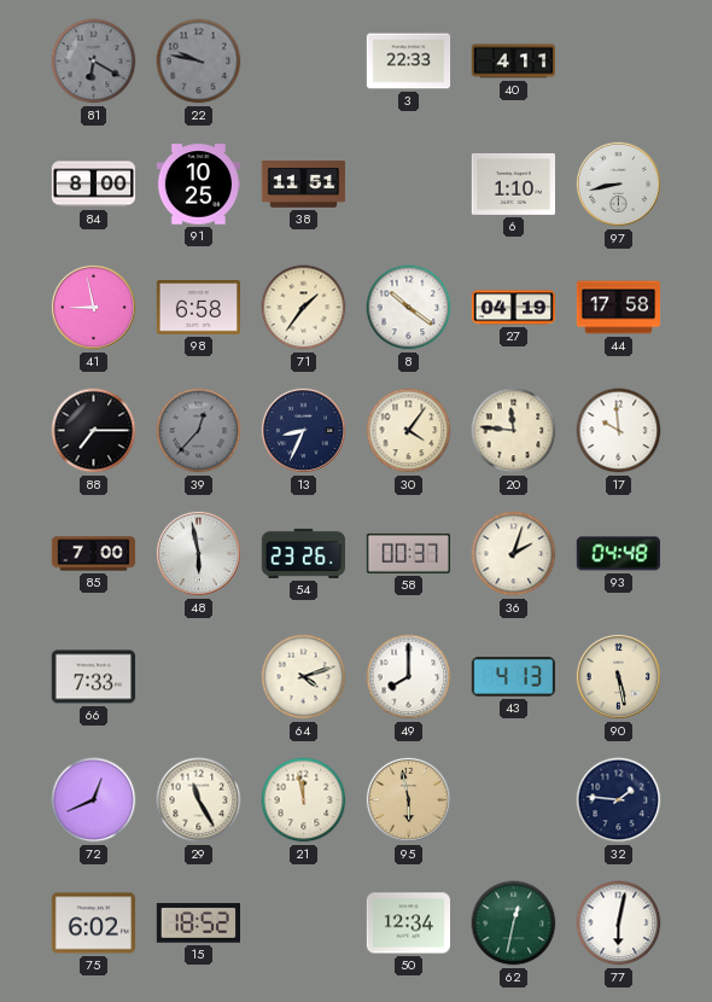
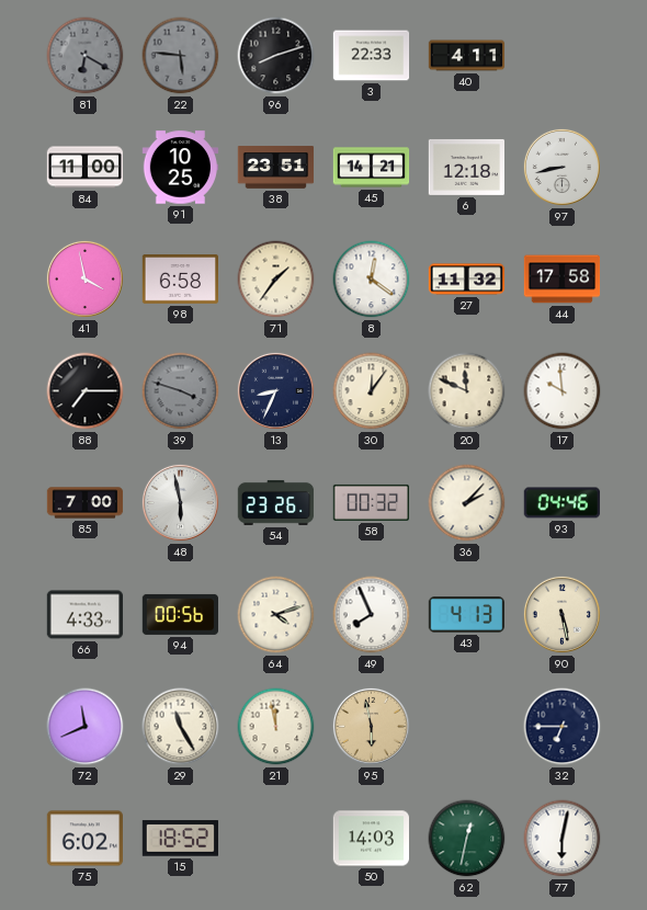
22: 9:47 -> 5:46
96: none -> 8:12
84: 8:00 -> 11:00
38: 11:51 -> 23:51
45: none -> 14:21
6: 1:10 -> 12:18
41: 8:58 -> 3:58
8: 10:21 -> 12:21
27: 04:19 -> 11:32
39: 12:37 -> 3:48
30: 4:06 -> 12:06
20: 11:46 -> 11:49
58: 00:37 -> 00:32
36: 2:03 -> 2:07
93: 04:48 -> 04:46
66: 7:33 -> 4:33
94: none -> 00:56
49: 8:00 -> 7:56
72: 12:41 -> 11:41
32: 1:46 -> 6:45
50: 12:34 -> 14:03
